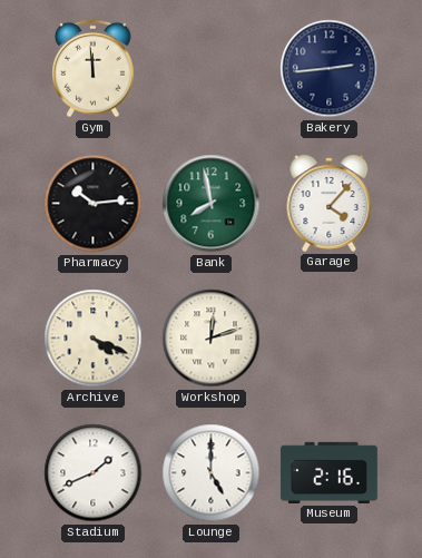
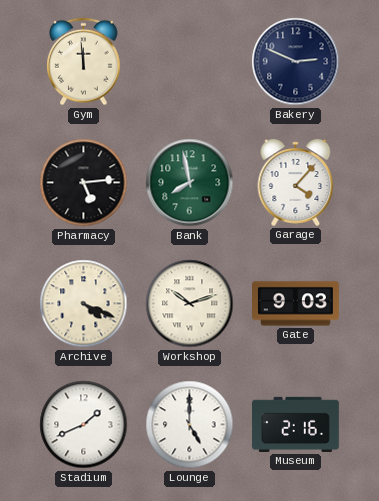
Bakery: 2:44 -> 2:49
Pharmacy: 10:14 -> 5:14
Workshop: 12:12 -> 10:12
Gate: none -> 9:03
